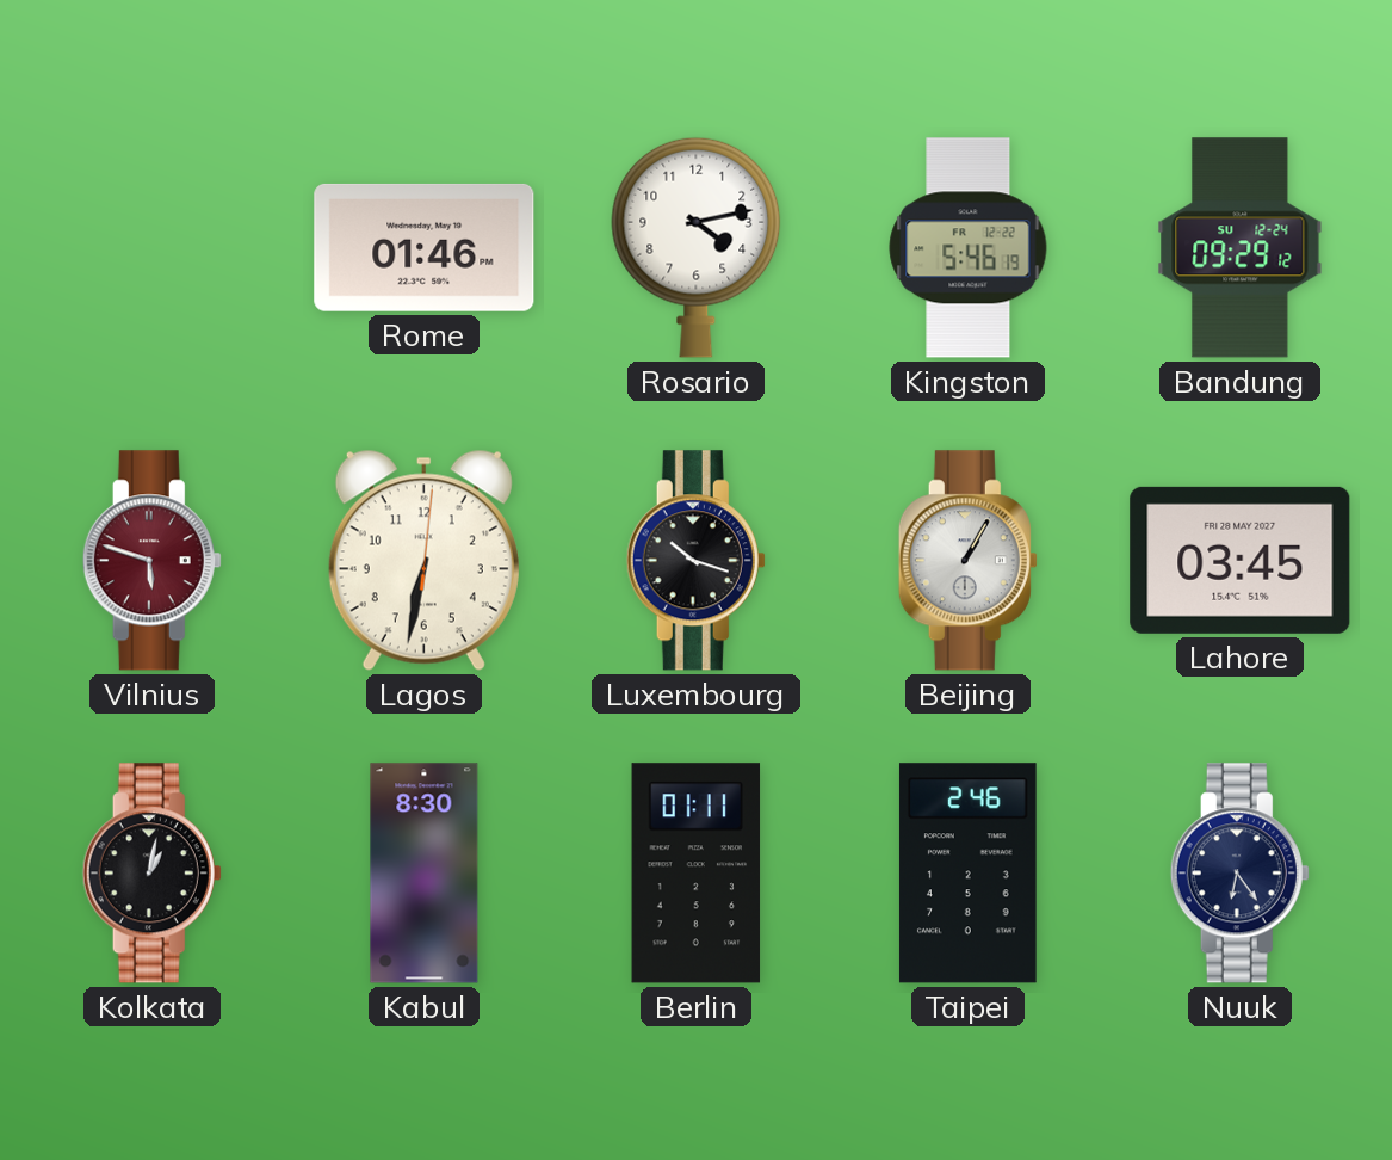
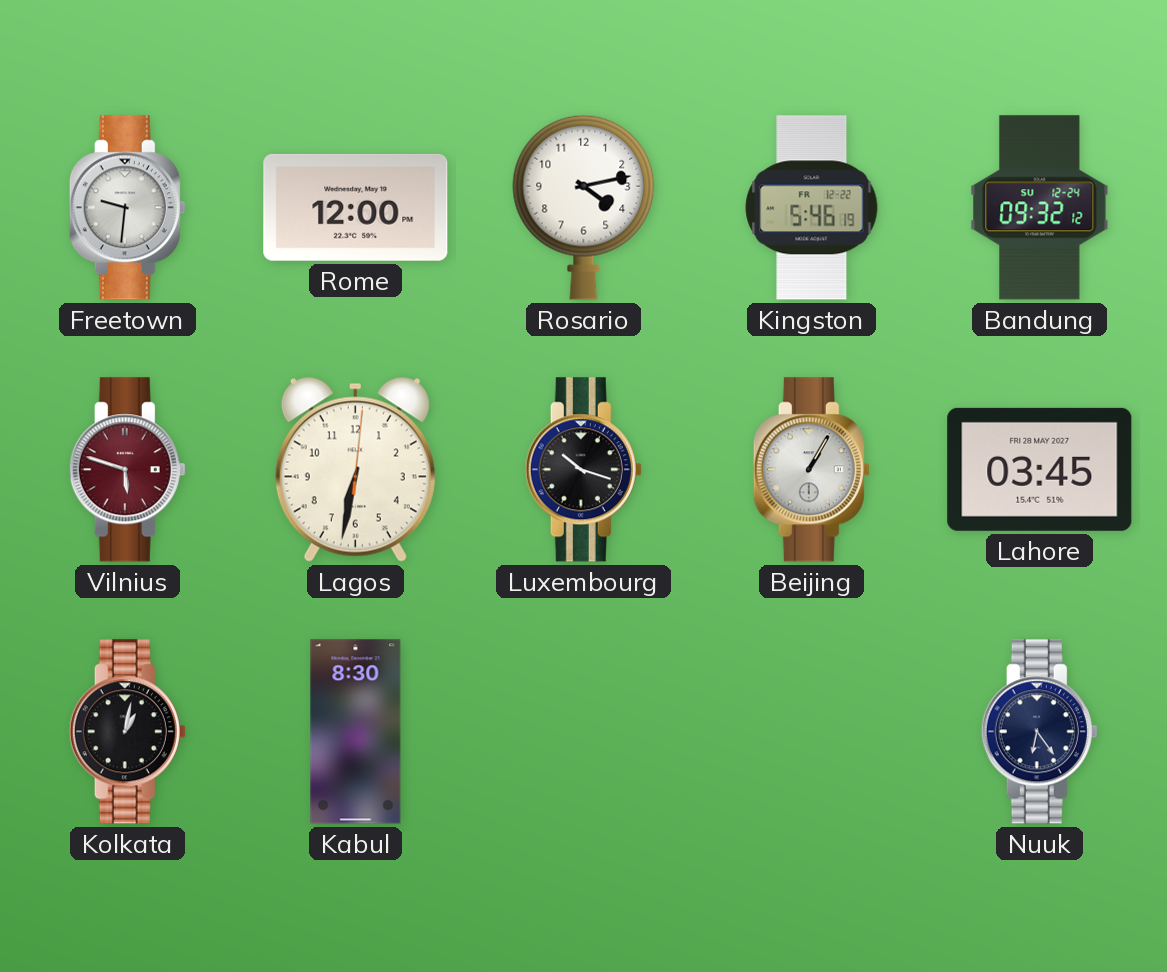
Freetown: none -> 9:31
Rome: 01:46 -> 12:00
Bandung: 09:29 -> 09:32
Berlin: 01:11 -> none
Taipei: 2:46 -> none
